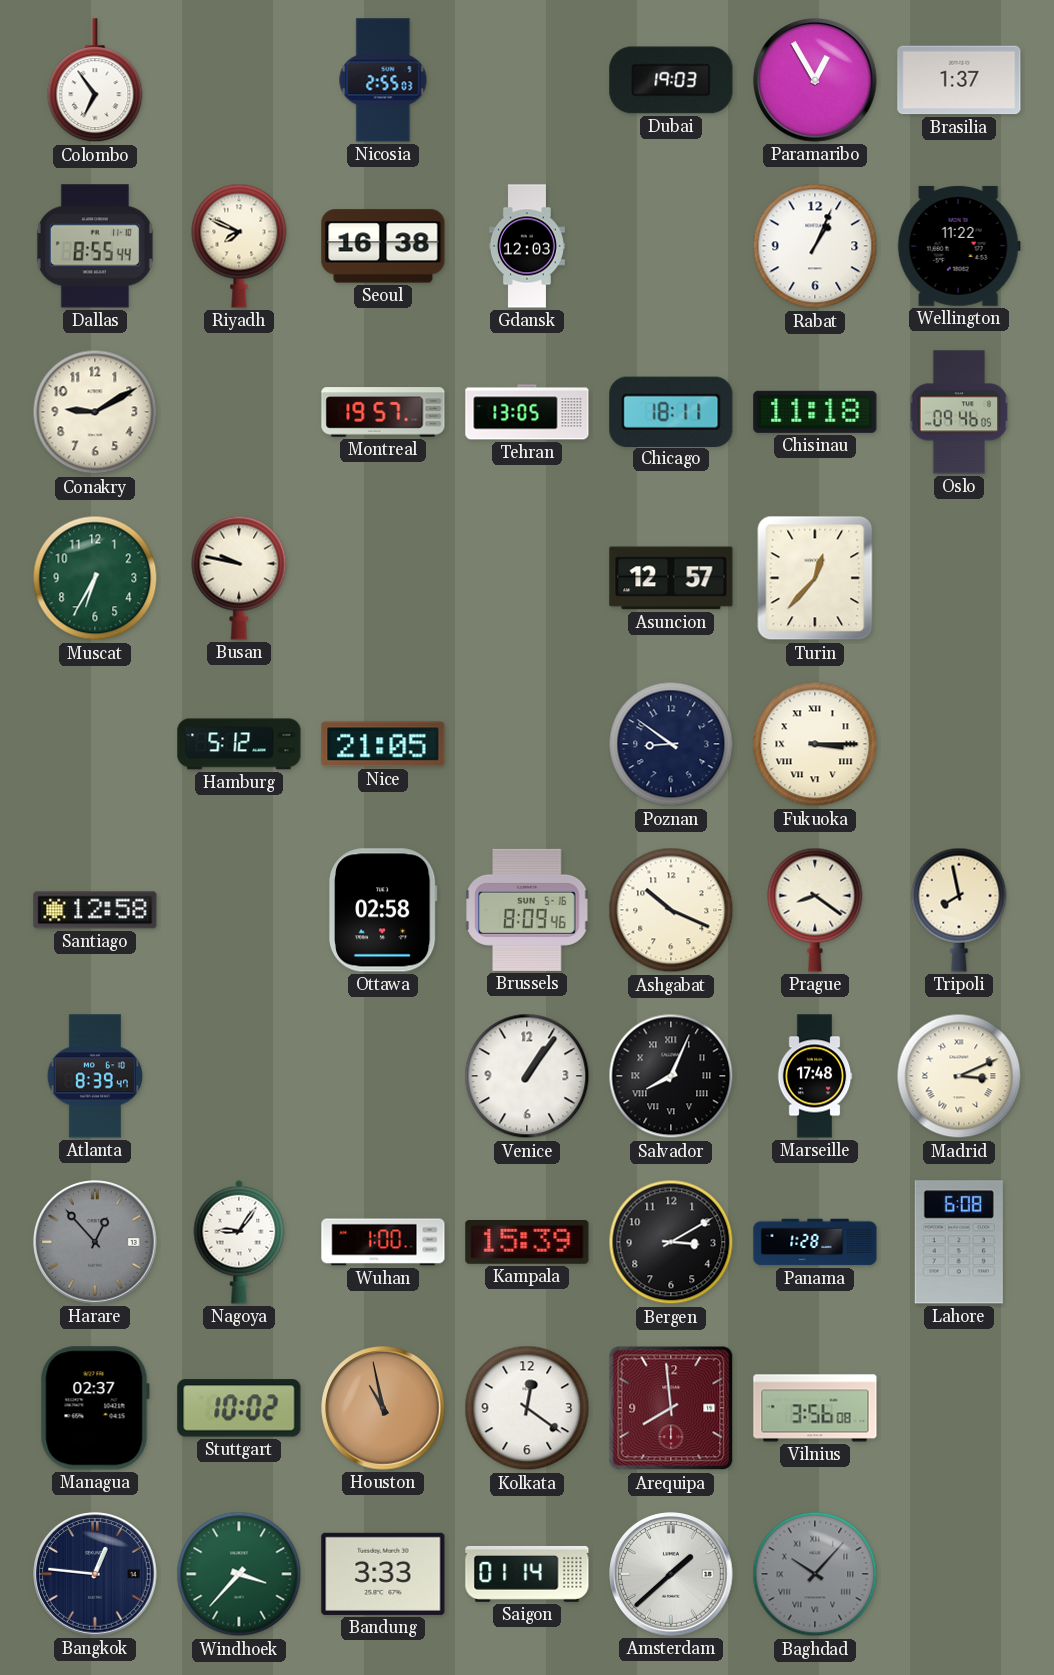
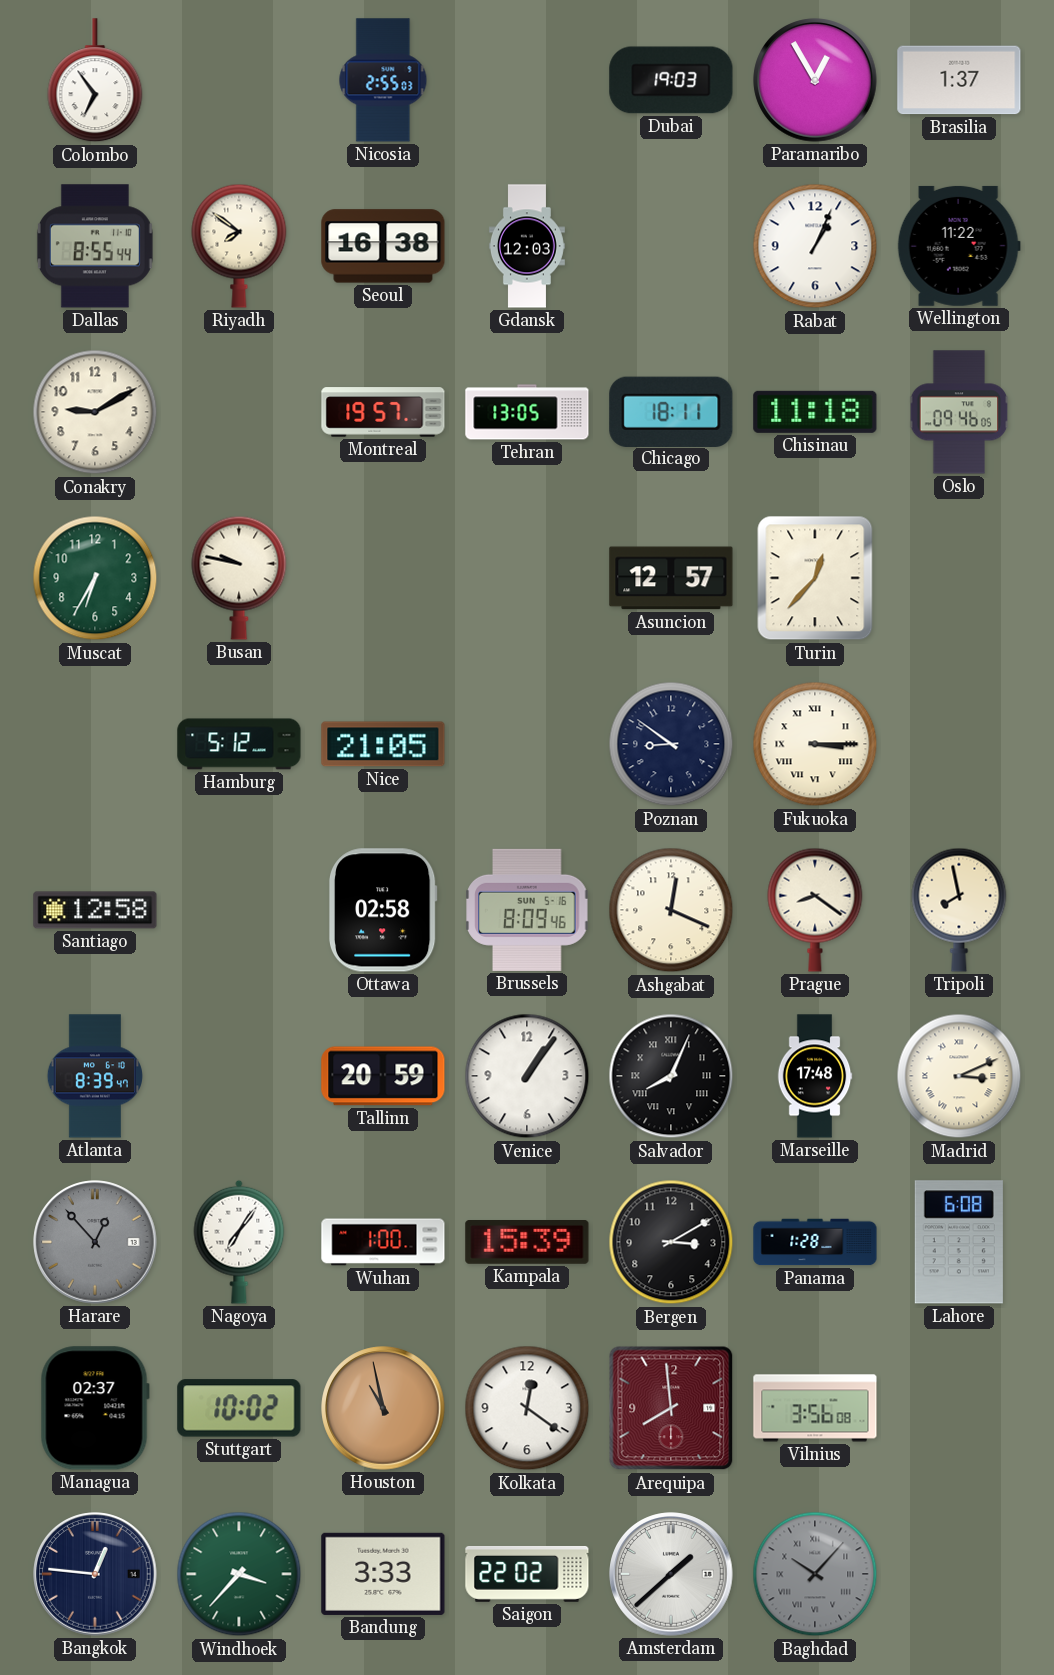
Riyadh: 7:49 -> 7:51
Ashgabat: 10:19 -> 12:19
Tallinn: none -> 20:59
Nagoya: 9:06 -> 7:06
Saigon: 01:14 -> 22:02
